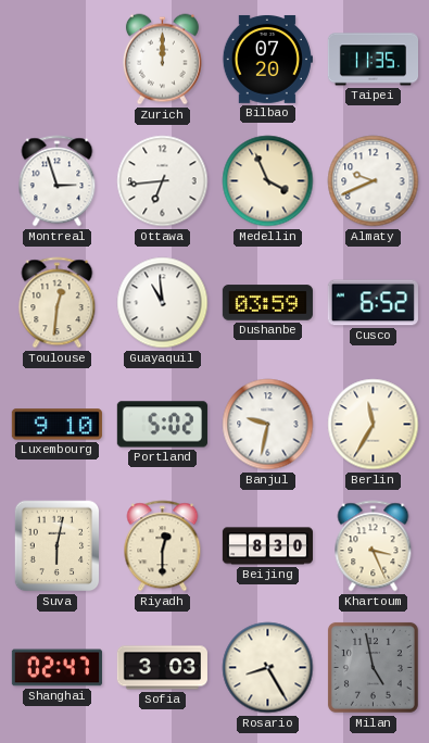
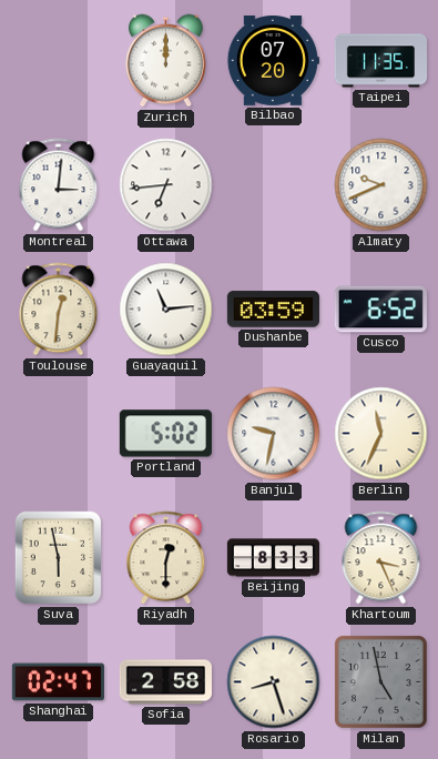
Montreal: 2:57 -> 3:01
Medellin: 3:56 -> none
Guayaquil: 10:59 -> 11:14
Luxembourg: 9:10 -> none
Berlin: 11:35 -> 11:34
Suva: 6:02 -> 5:58
Beijing: 8:30 -> 8:33
Sofia: 3:03 -> 2:58
Rosario: 8:25 -> 8:27
